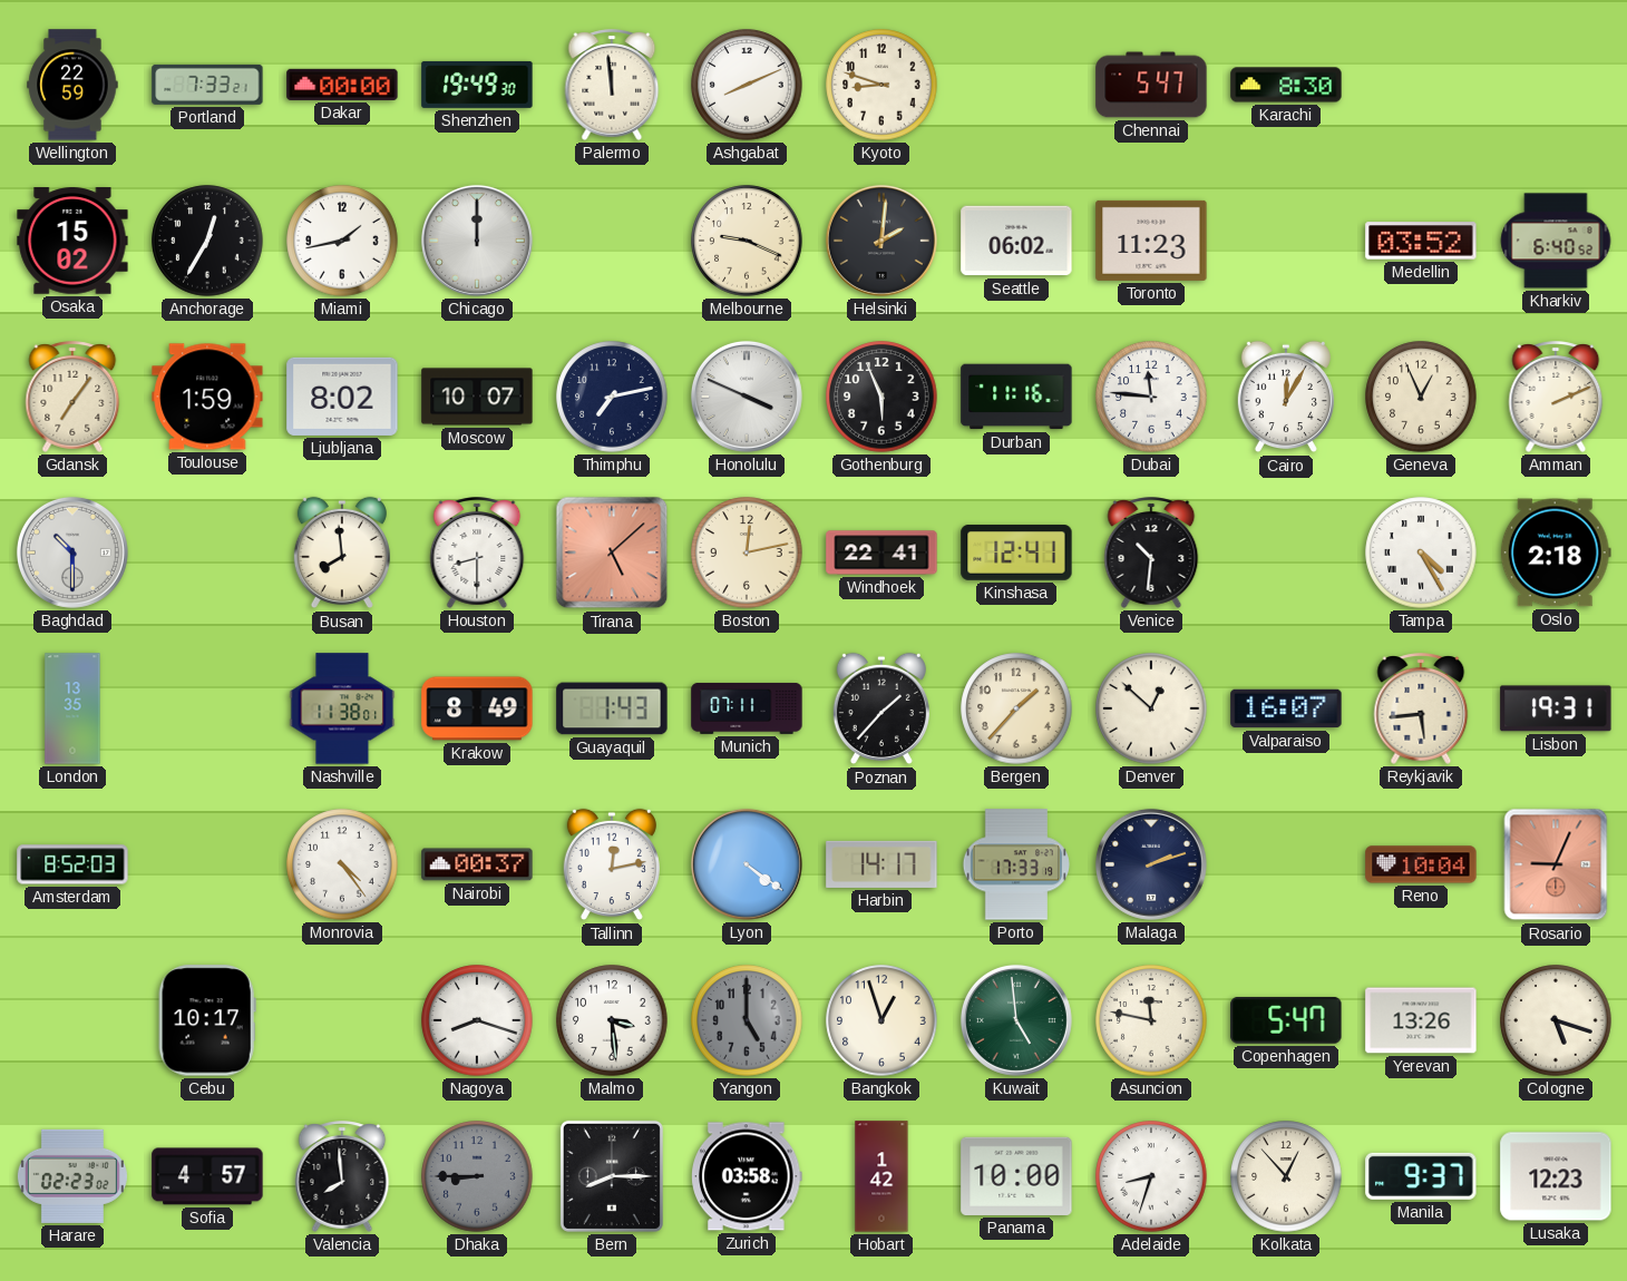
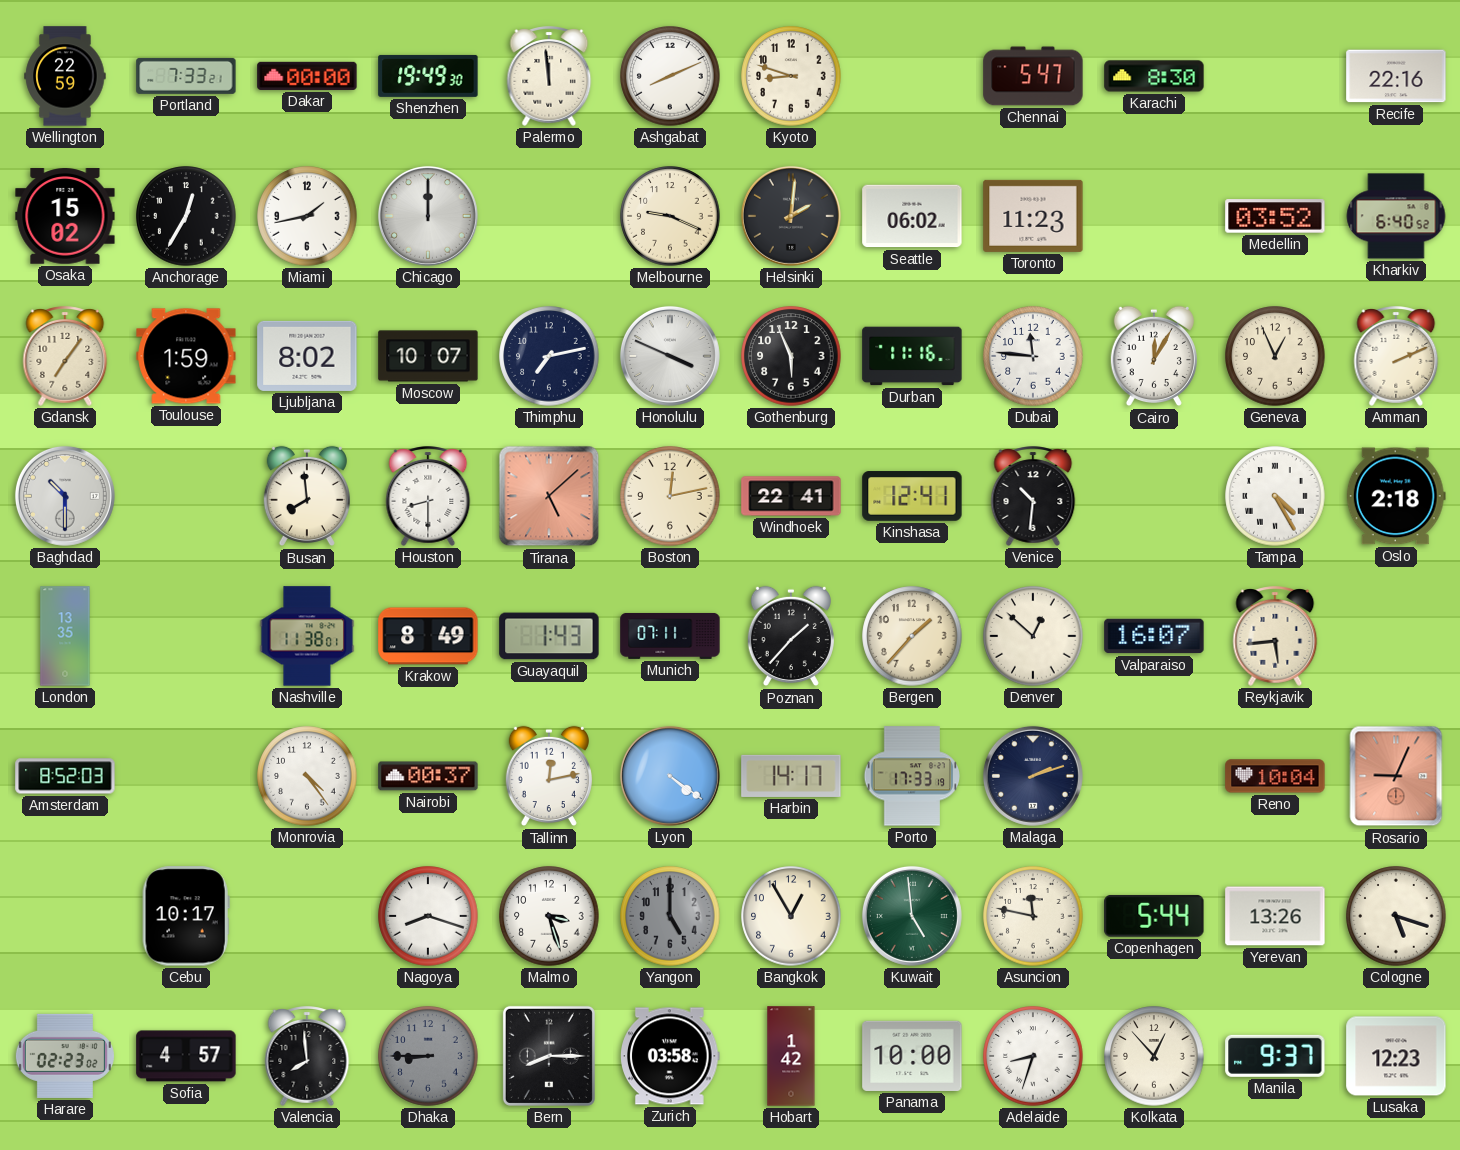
Recife: none -> 22:16
Lisbon: 19:31 -> none
Malmo: 3:29 -> 3:27
Bangkok: 12:57 -> 12:55
Copenhagen: 5:47 -> 5:44
